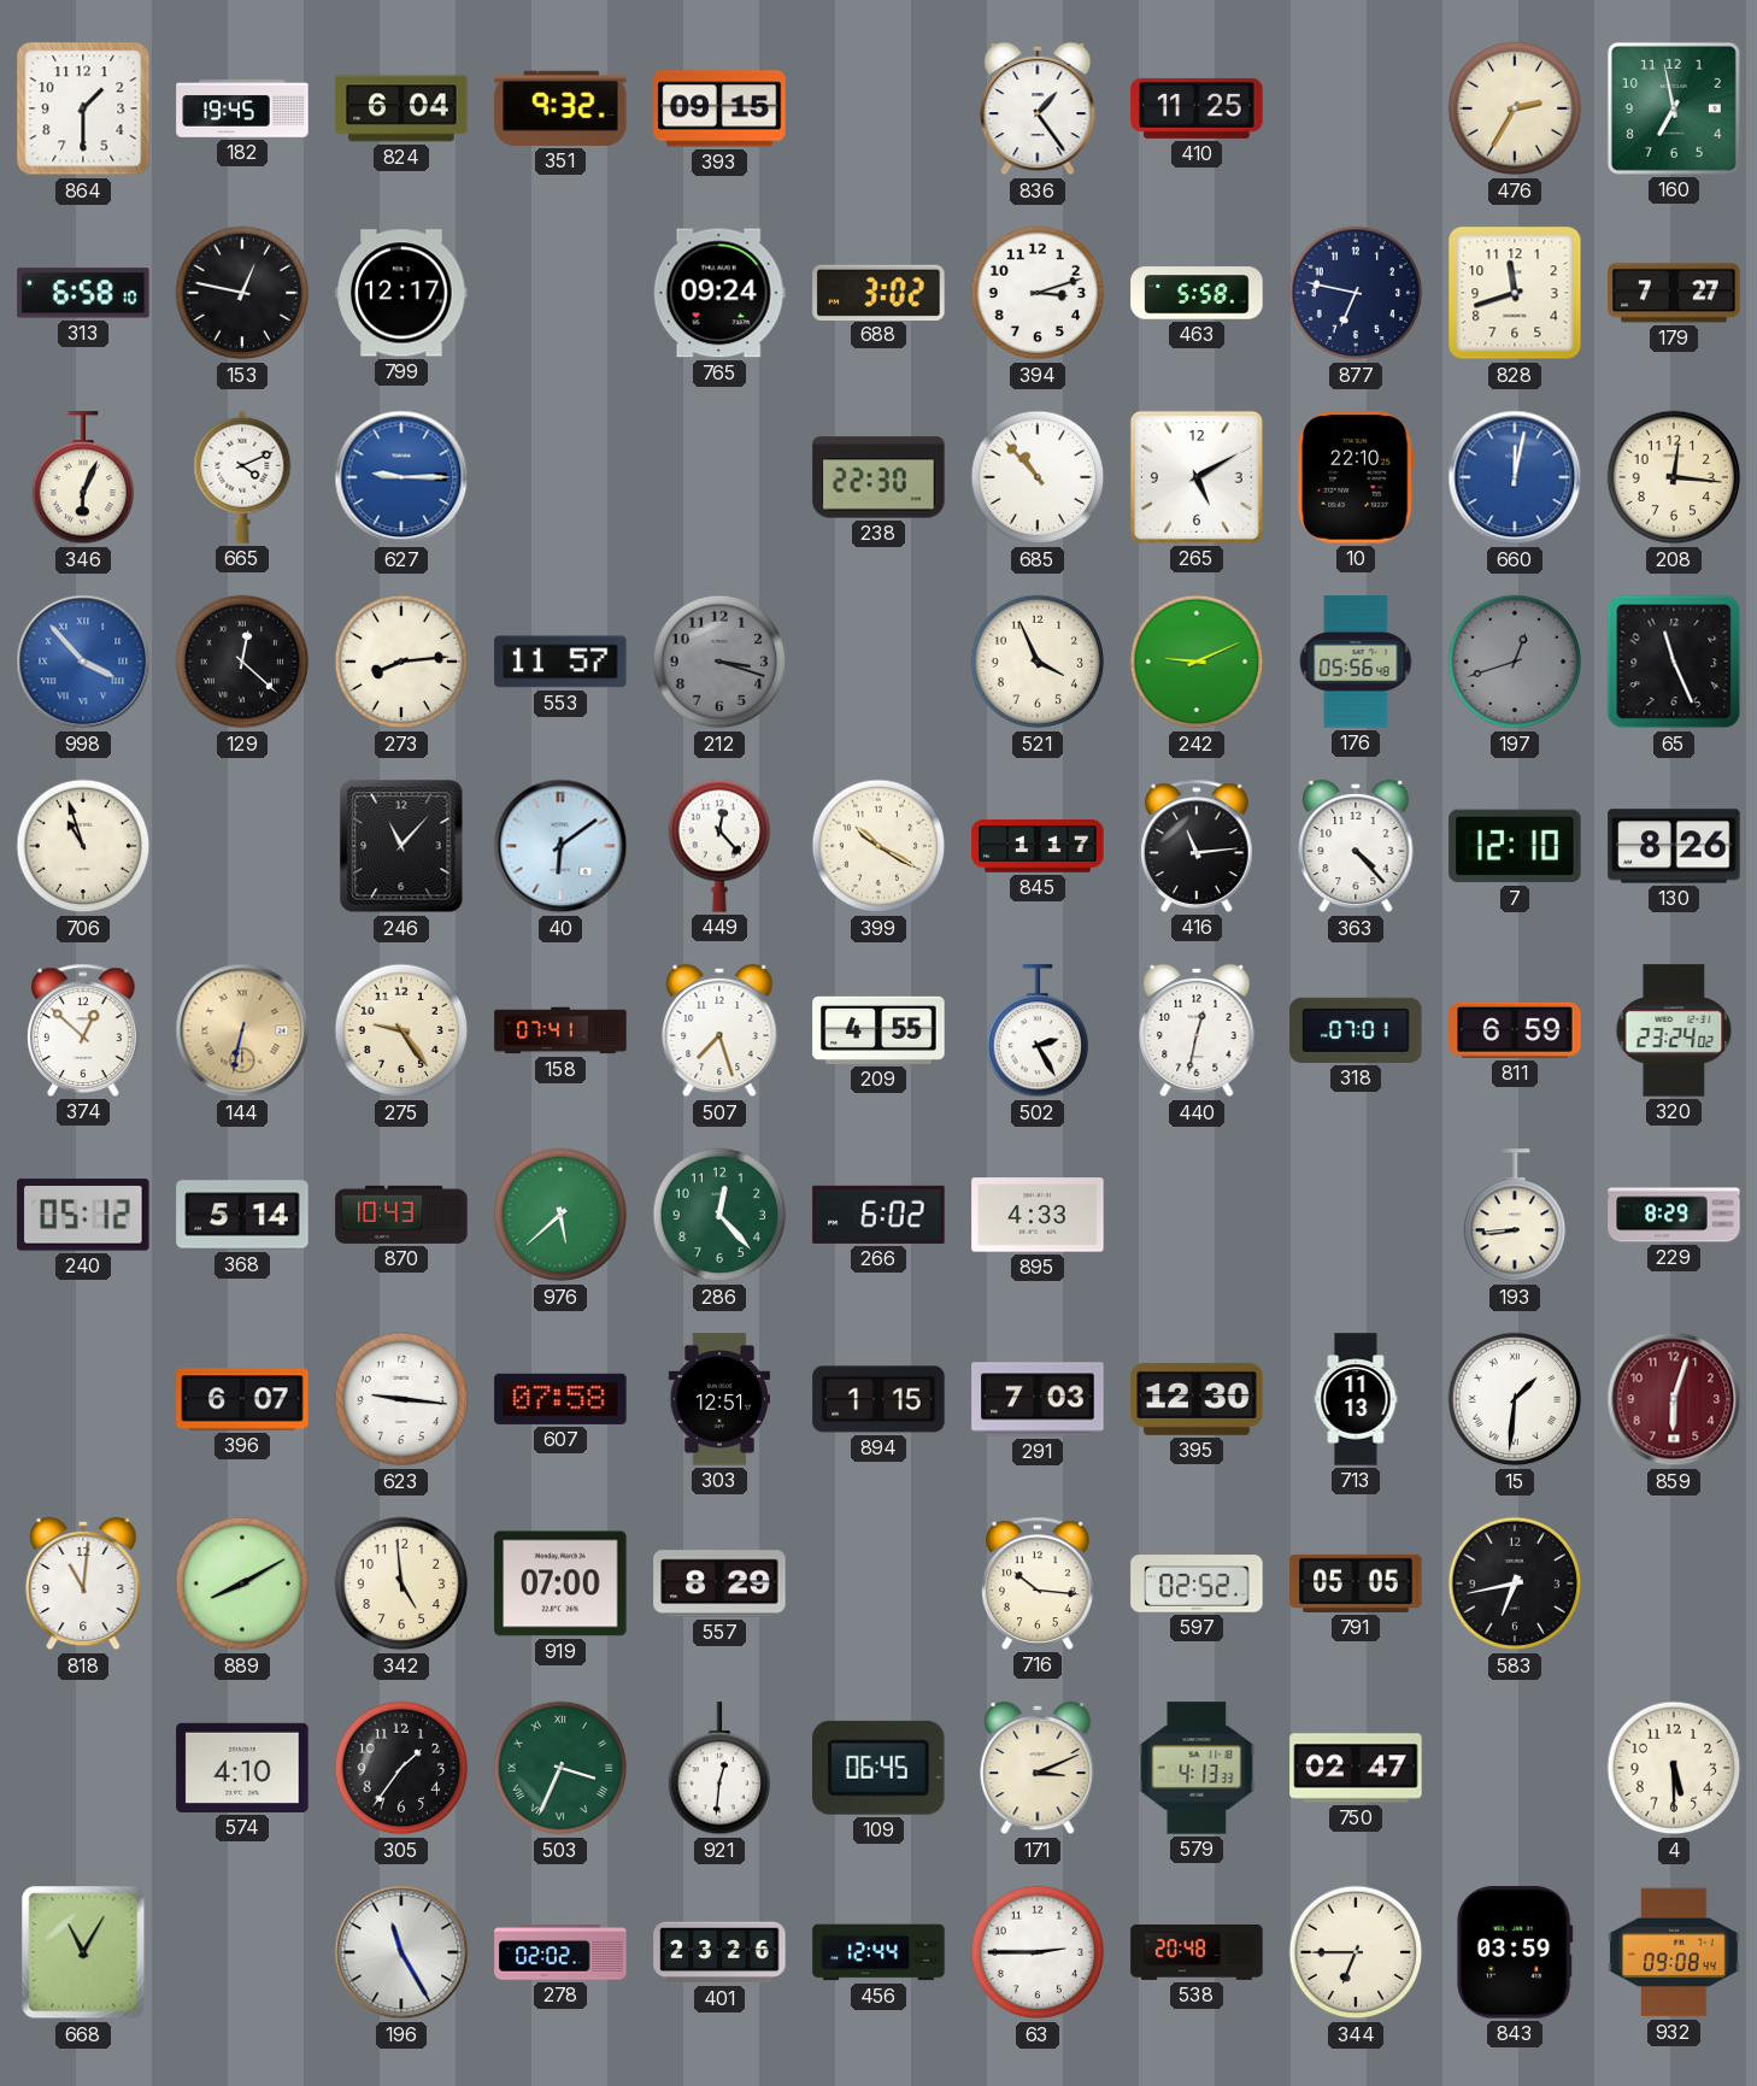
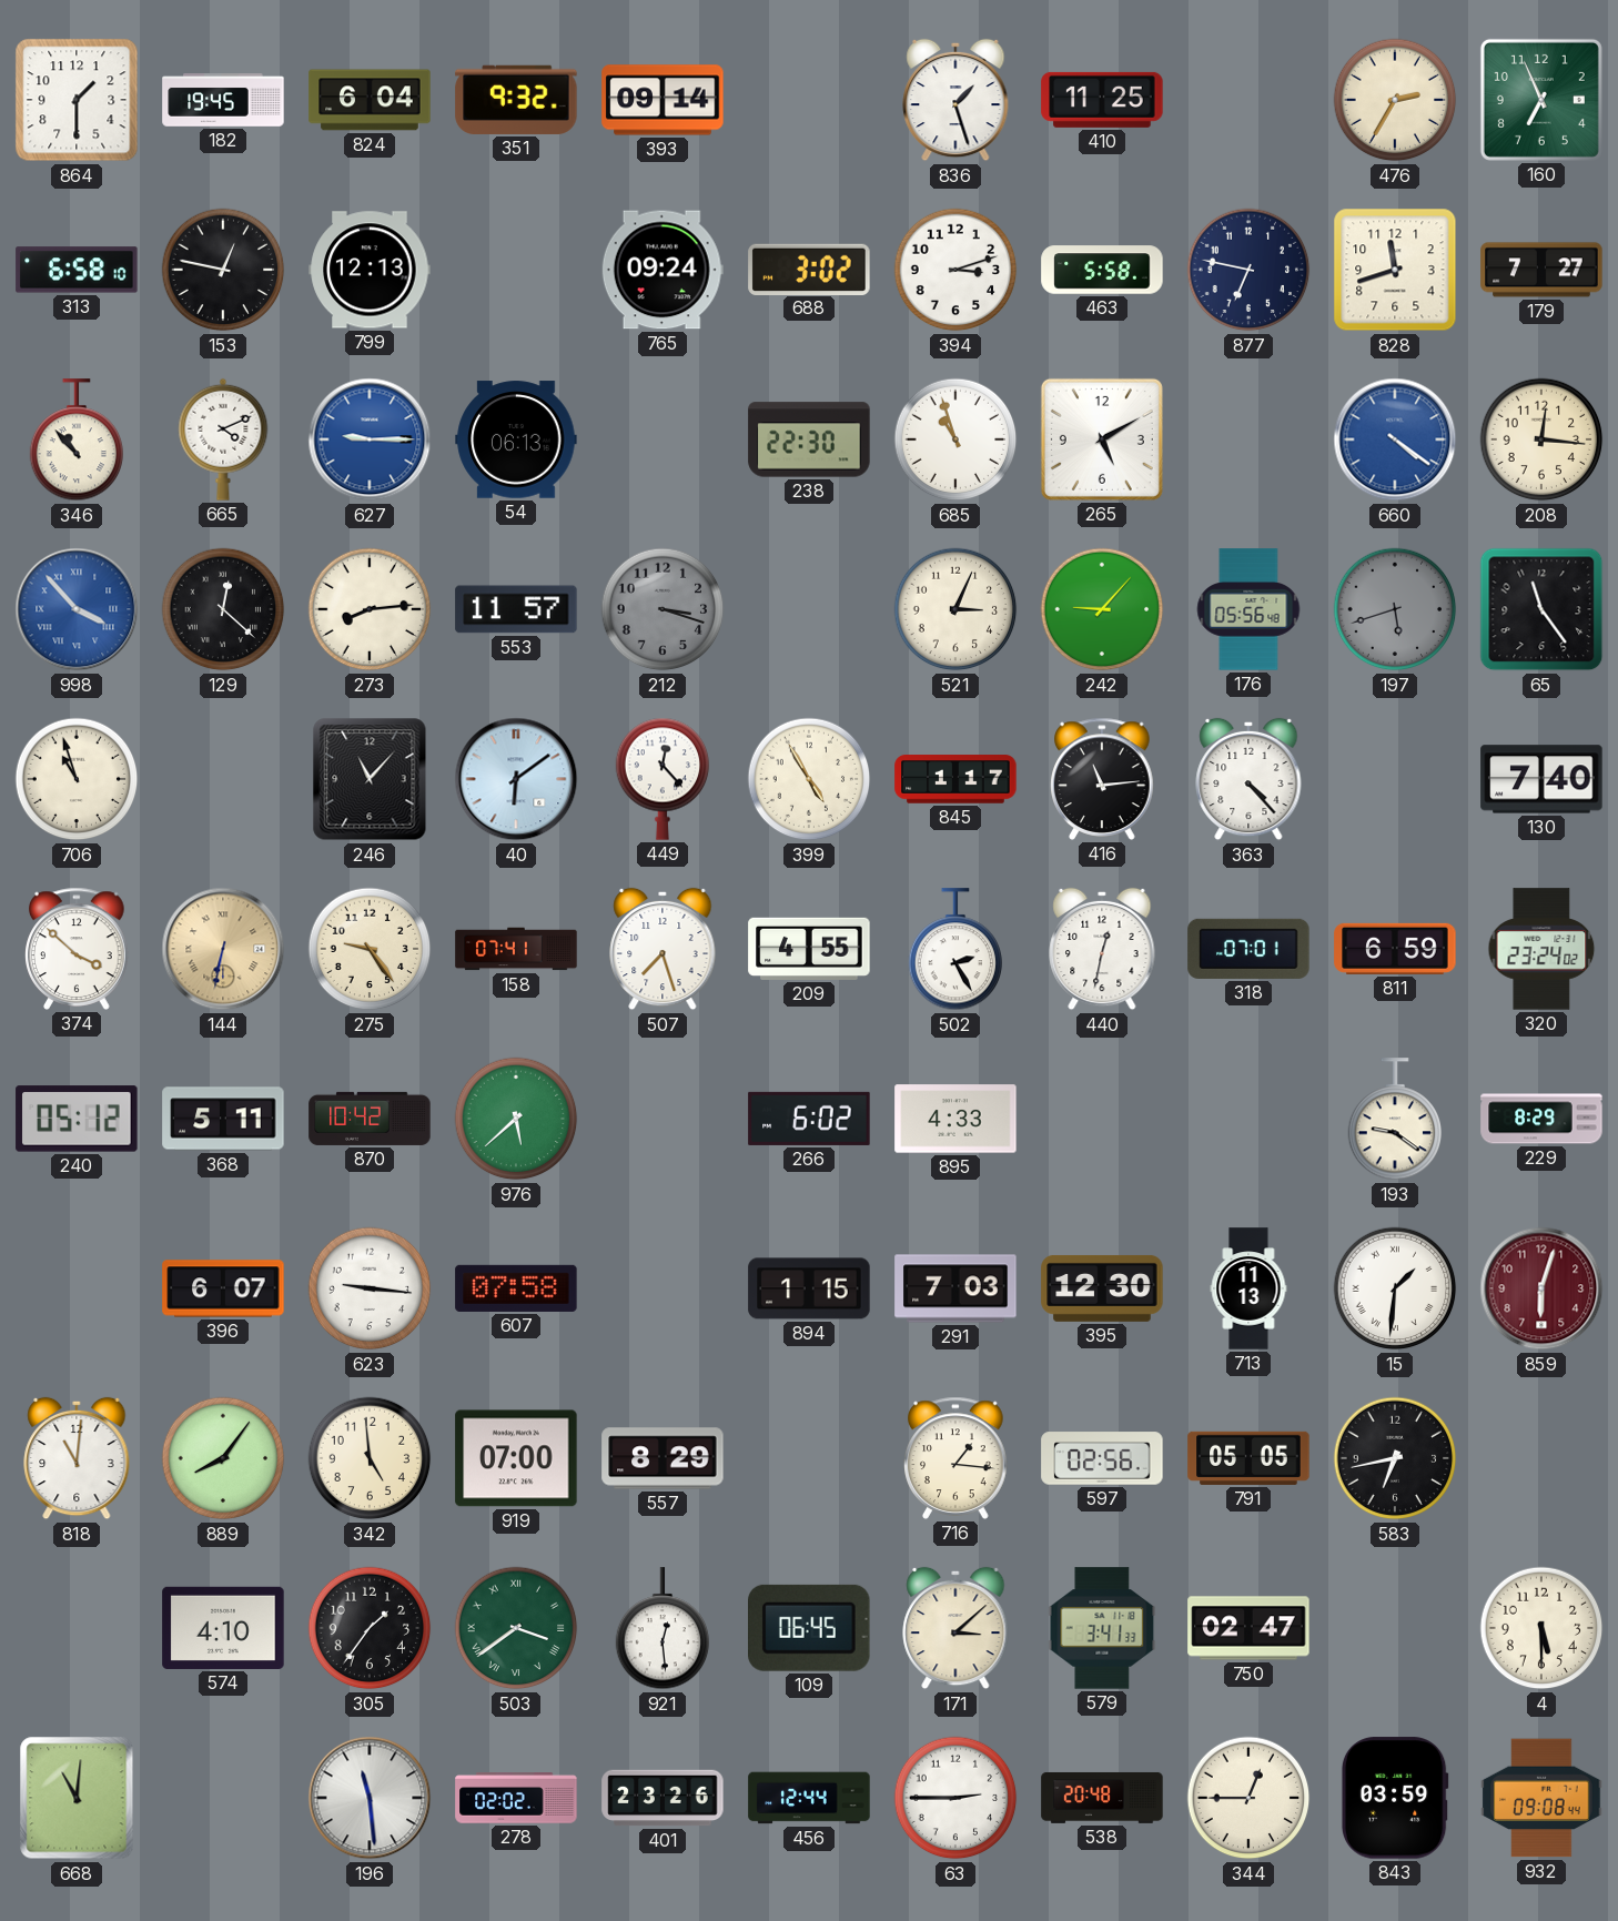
393: 09:15 -> 09:14
836: 1:24 -> 1:27
160: 6:58 -> 6:56
799: 12:17 -> 12:13
346: 6:04 -> 10:53
54: none -> 06:13
685: 10:53 -> 10:57
10: 22:10 -> none
660: 12:02 -> 4:21
521: 3:56 -> 3:04
242: 9:11 -> 9:07
197: 12:42 -> 5:42
65: 11:26 -> 11:24
399: 10:20 -> 4:55
7: 12:10 -> none
130: 8:26 -> 7:40
374: 12:52 -> 3:52
368: 5:14 -> 5:11
870: 10:43 -> 10:42
286: 12:23 -> none
193: 8:44 -> 9:21
303: 12:51 -> none
889: 8:10 -> 8:06
716: 10:16 -> 1:16
597: 02:52 -> 02:56
503: 3:34 -> 3:39
921: 12:31 -> 12:29
171: 3:11 -> 3:08
579: 4:13 -> 3:41
668: 11:05 -> 11:01
196: 11:25 -> 11:29
344: 6:45 -> 12:45
